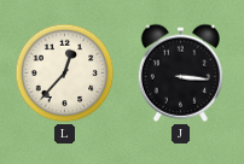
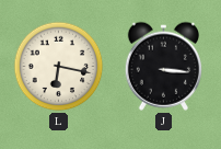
L: 12:37 -> 6:17
